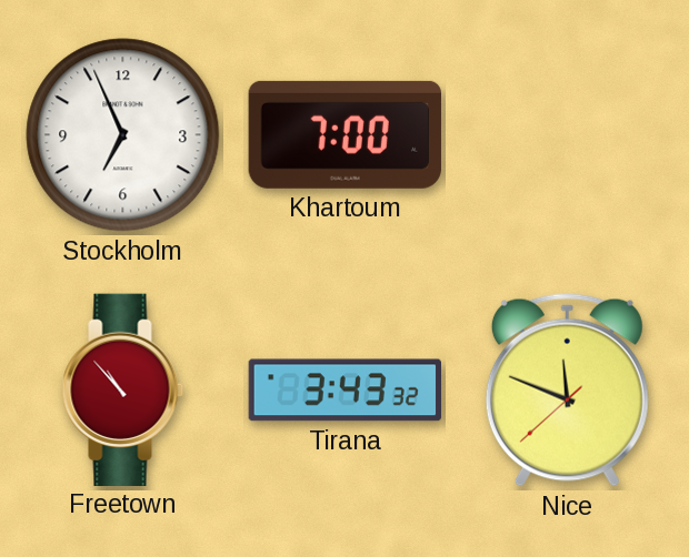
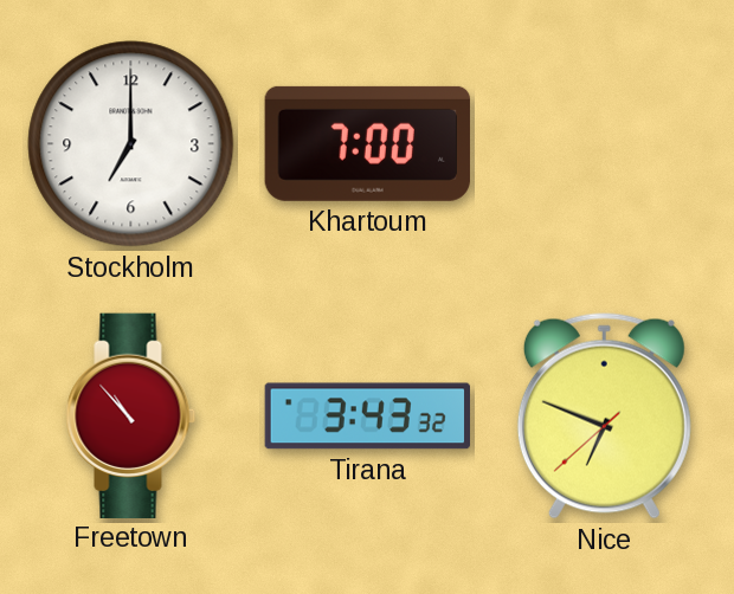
Stockholm: 6:56 -> 7:00
Nice: 11:48 -> 6:48
